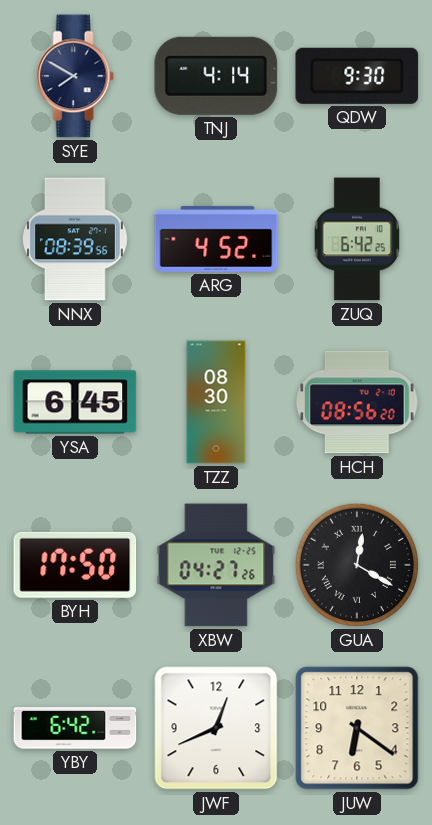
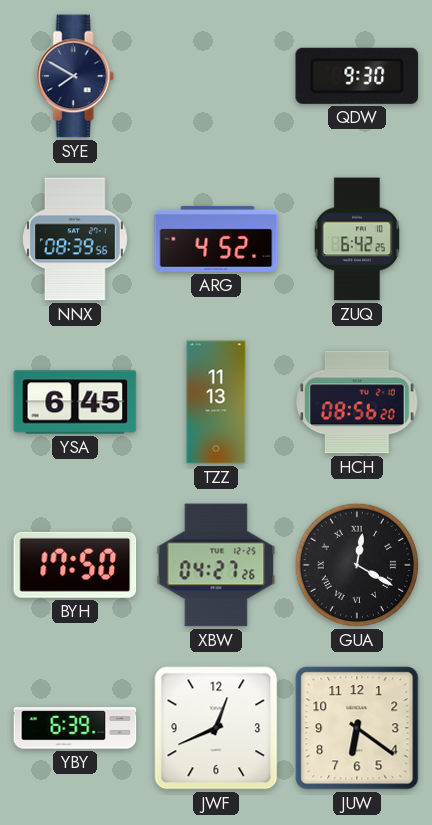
TNJ: 4:14 -> none
TZZ: 08:30 -> 11:13
YBY: 6:42 -> 6:39
